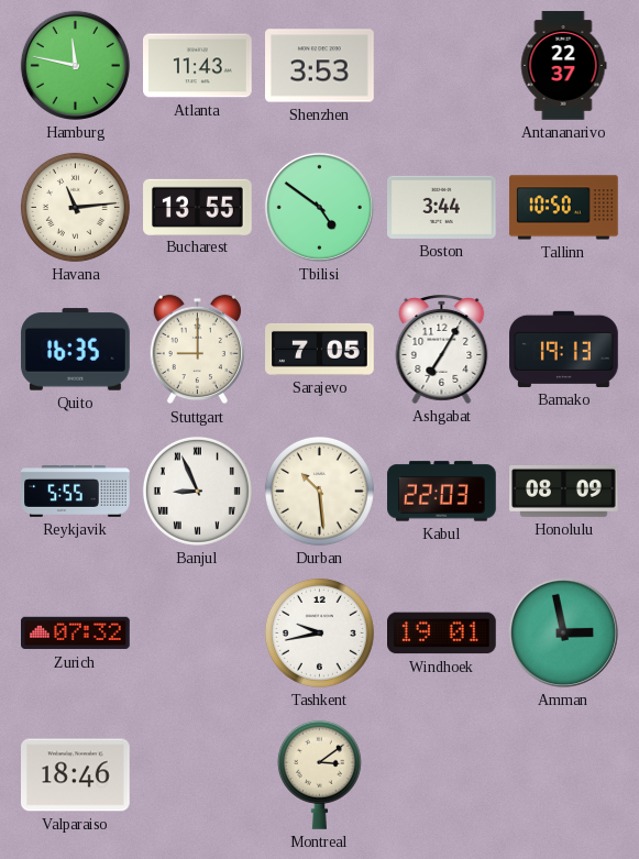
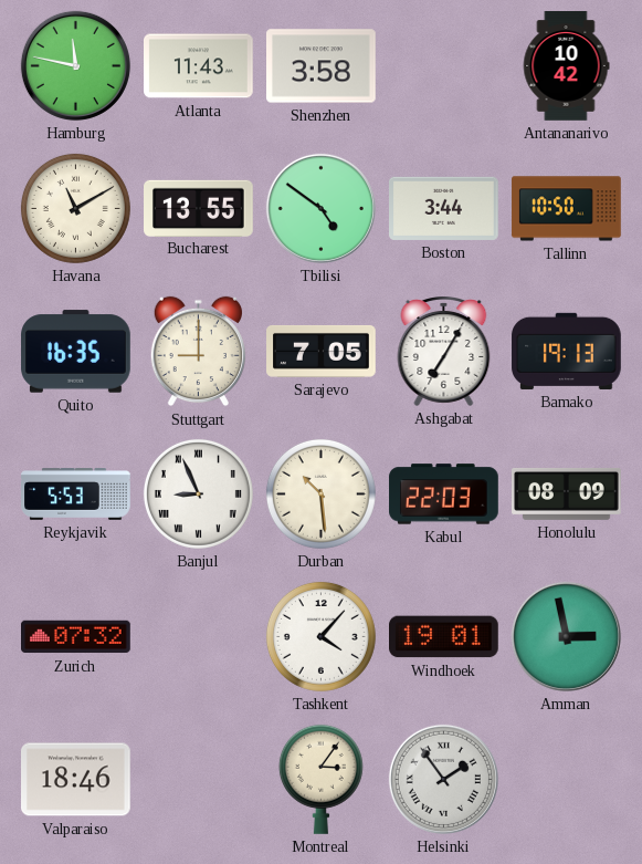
Shenzhen: 3:53 -> 3:58
Antananarivo: 22:37 -> 10:42
Havana: 11:14 -> 11:10
Reykjavik: 5:55 -> 5:53
Tashkent: 9:43 -> 4:07
Montreal: 3:09 -> 3:06
Helsinki: none -> 1:54
